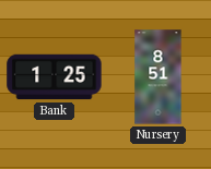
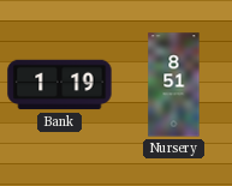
Bank: 1:25 -> 1:19
